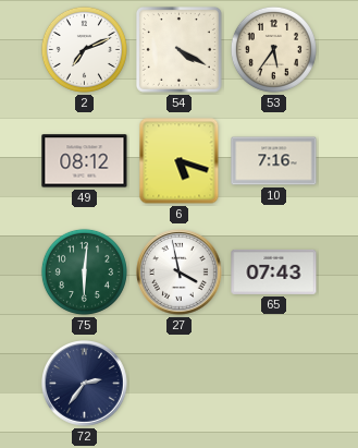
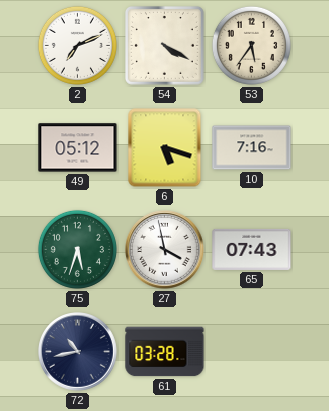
49: 08:12 -> 05:12
75: 6:01 -> 5:33
72: 2:36 -> 10:43
61: none -> 03:28
